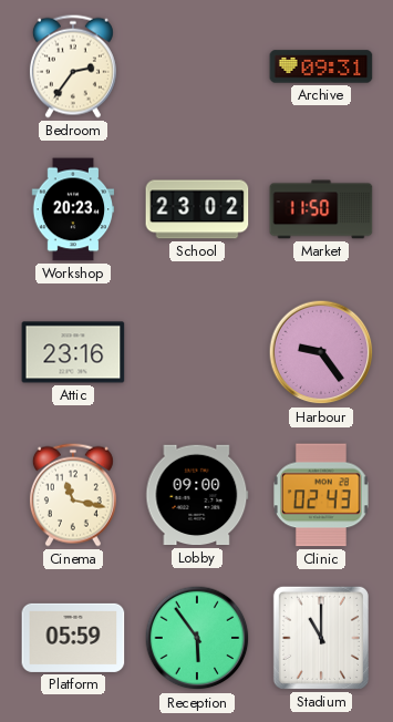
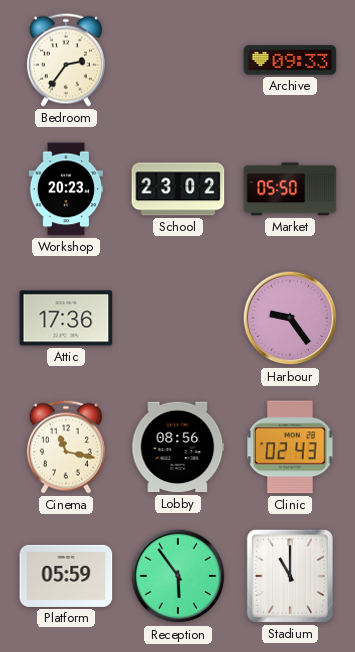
Archive: 09:31 -> 09:33
Market: 11:50 -> 05:50
Attic: 23:16 -> 17:36
Lobby: 09:00 -> 08:56
